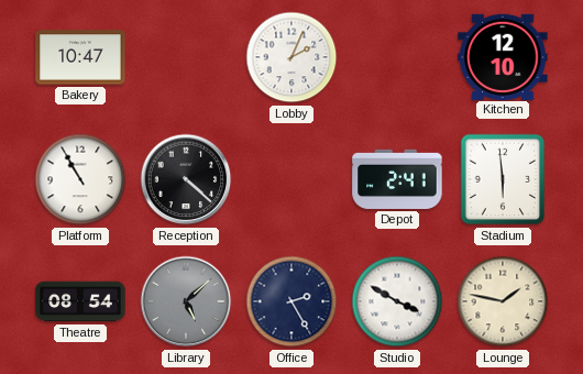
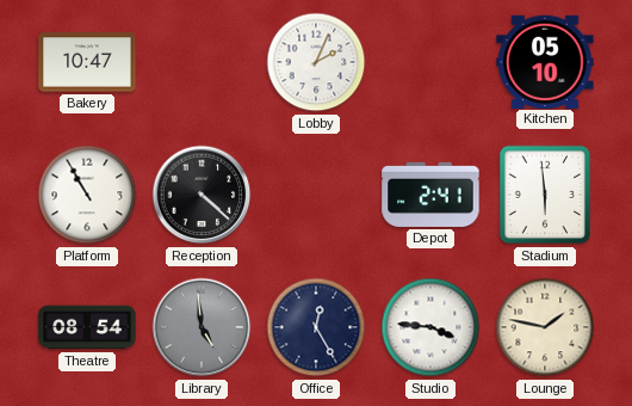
Kitchen: 12:10 -> 05:10
Library: 5:08 -> 4:59
Office: 2:25 -> 12:25
Studio: 3:50 -> 3:46
